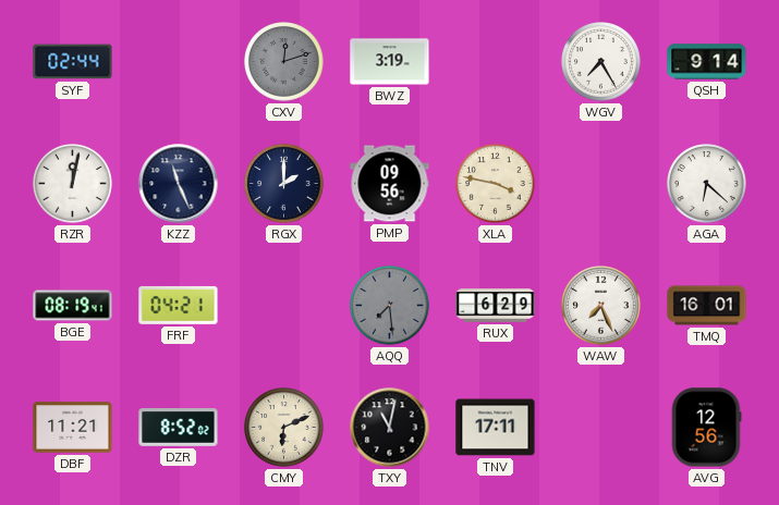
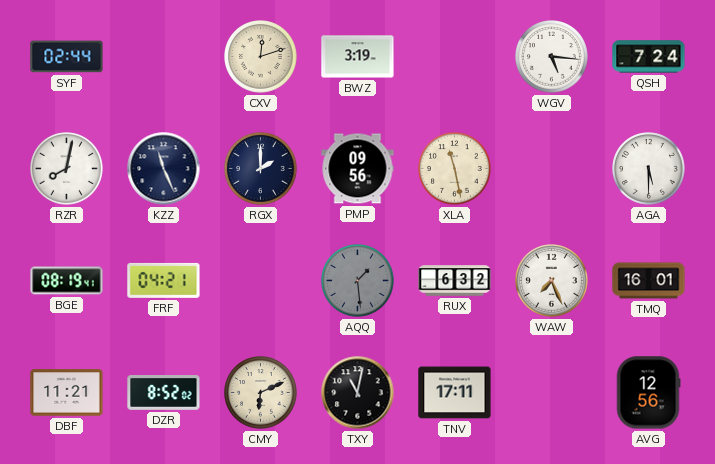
CXV dial: grey -> cream
WGV: 7:25 -> 5:16
QSH: 9:14 -> 7:24
RZR: 12:02 -> 8:02
XLA: 3:47 -> 11:28
AGA: 6:22 -> 5:30
AQQ: 7:29 -> 1:29
RUX: 6:29 -> 6:32
